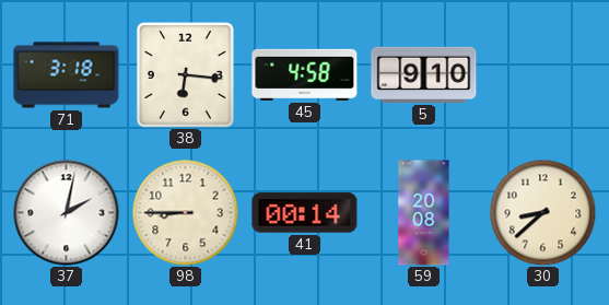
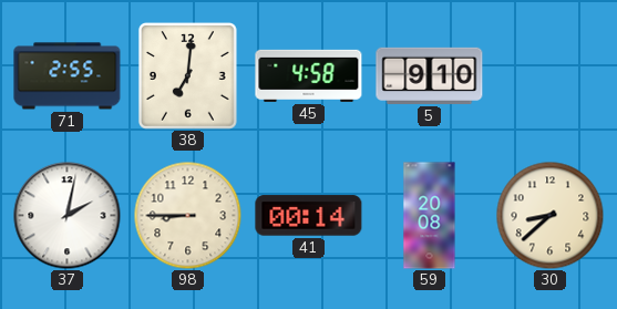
71: 3:18 -> 2:55
38: 6:16 -> 7:01
